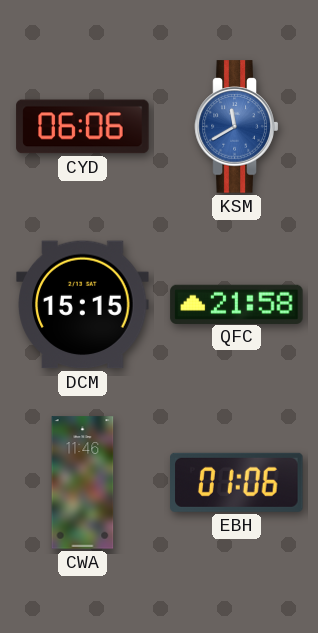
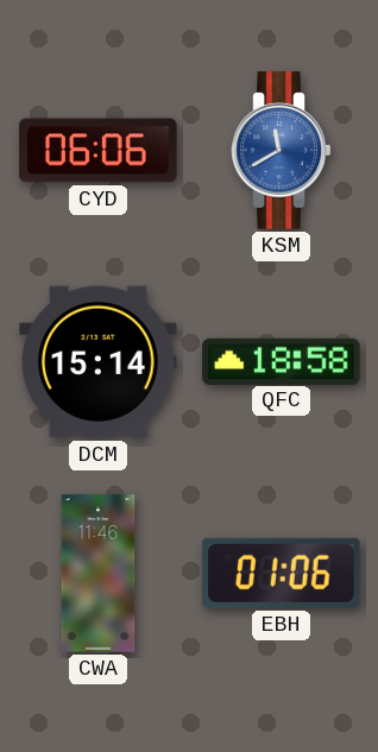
DCM: 15:15 -> 15:14
QFC: 21:58 -> 18:58
